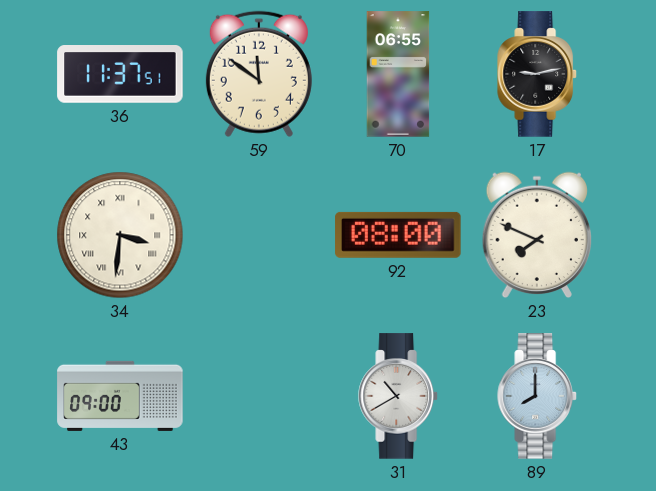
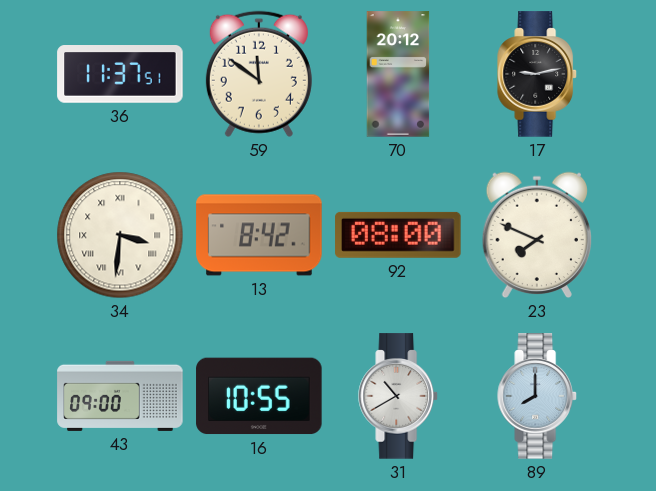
70: 06:55 -> 20:12
13: none -> 8:42
16: none -> 10:55
